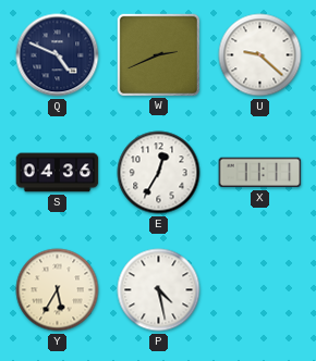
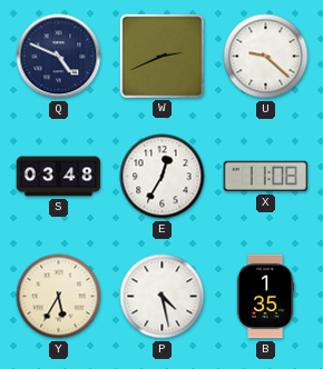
S: 04:36 -> 03:48
X: 11:11 -> 11:08
B: none -> 1:35
